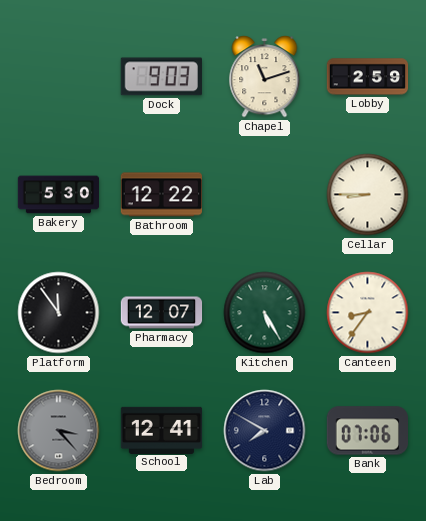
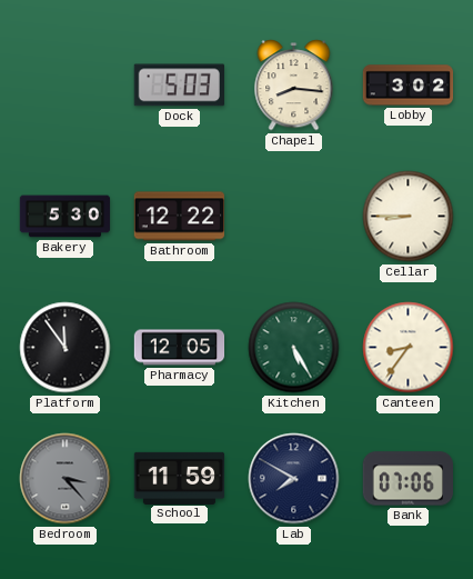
Dock: 9:03 -> 5:03
Chapel: 11:12 -> 8:16
Lobby: 2:59 -> 3:02
Pharmacy: 12:07 -> 12:05
School: 12:41 -> 11:59
